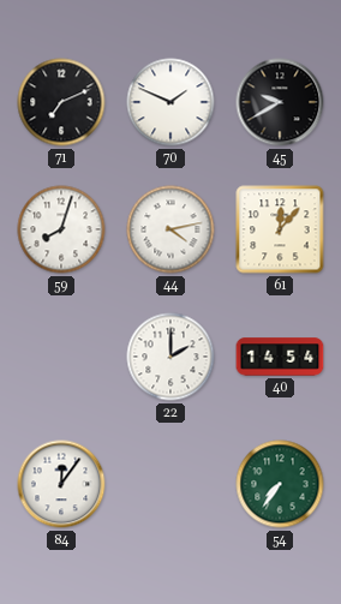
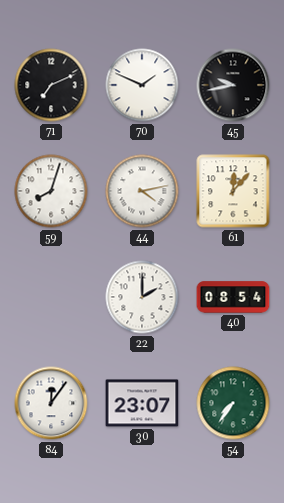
45: 9:40 -> 9:43
40: 14:54 -> 08:54
30: none -> 23:07
